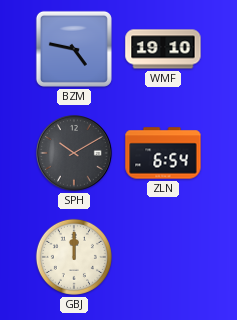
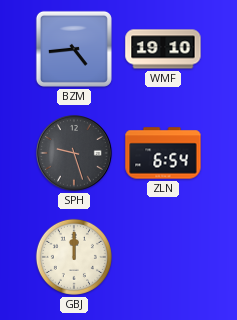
BZM: 4:47 -> 4:44
SPH: 10:10 -> 9:27
